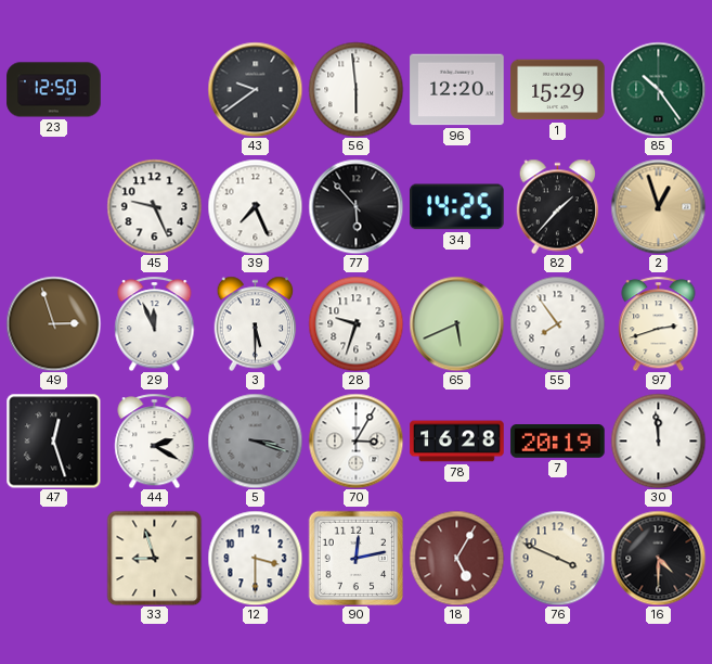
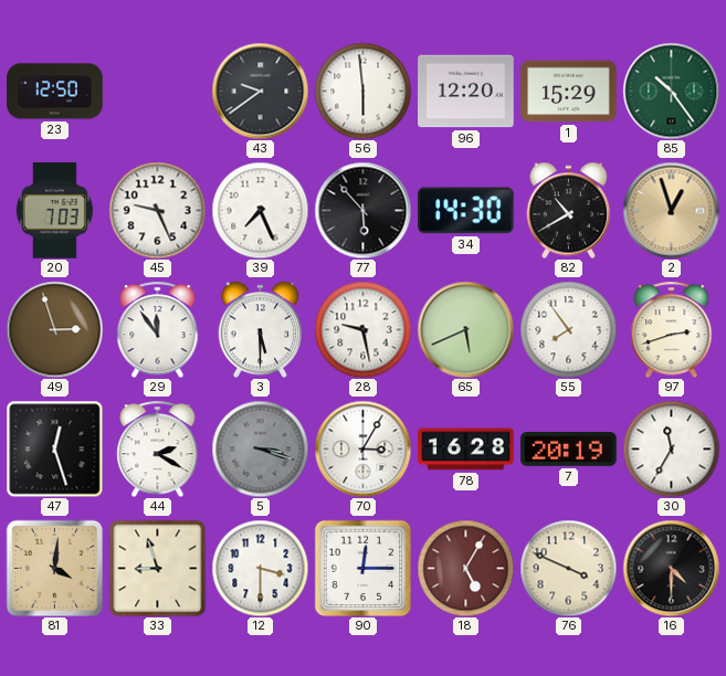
20: none -> 7:03
34: 14:25 -> 14:30
82: 1:37 -> 10:40
29: 11:56 -> 11:54
28: 9:33 -> 9:28
30: 11:59 -> 11:35
81: none -> 4:01
90: 12:13 -> 12:15
